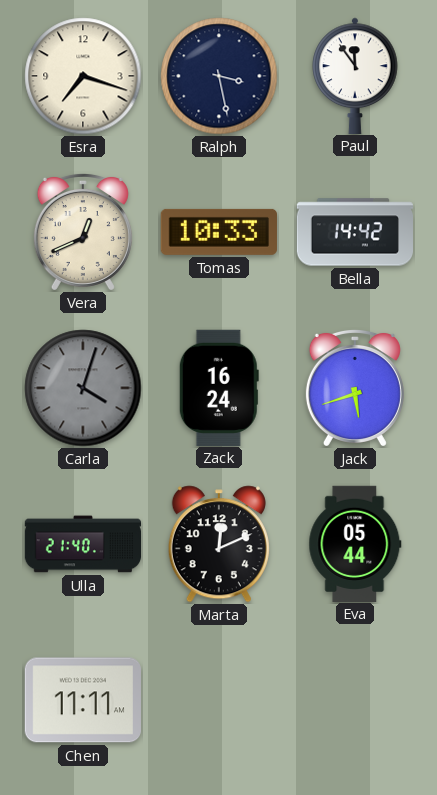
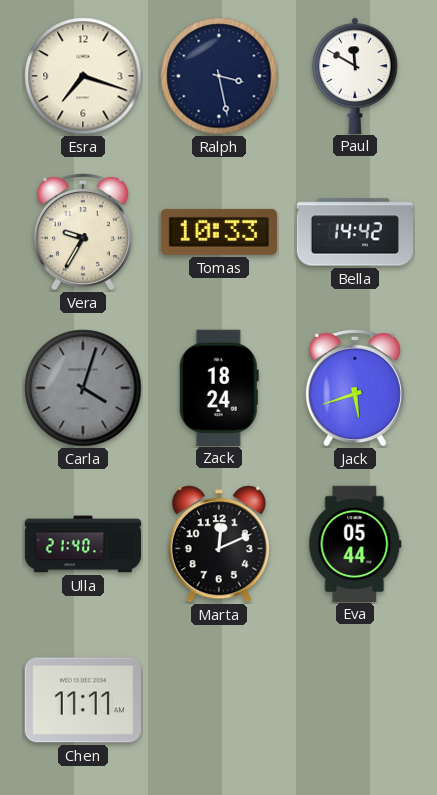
Paul: 11:54 -> 11:50
Vera: 12:41 -> 9:35
Zack: 16:24 -> 18:24
